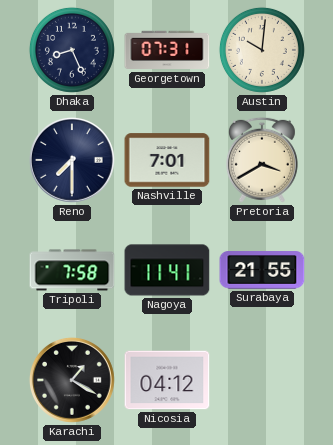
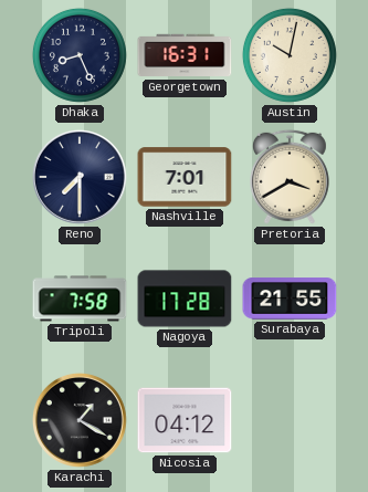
Georgetown: 07:31 -> 16:31
Austin: 10:01 -> 10:02
Nagoya: 11:41 -> 17:28
